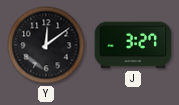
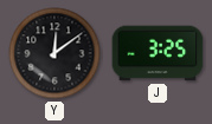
J: 3:27 -> 3:25
